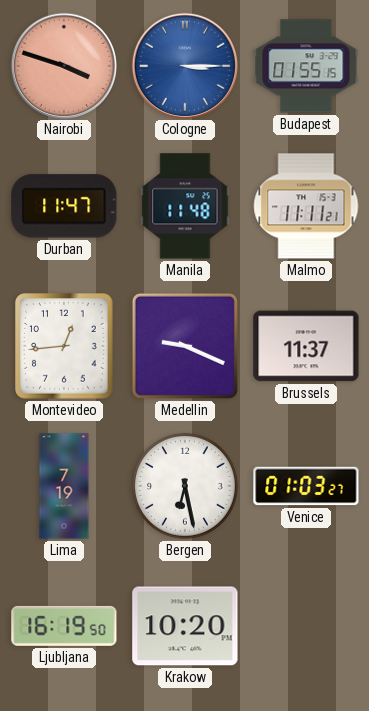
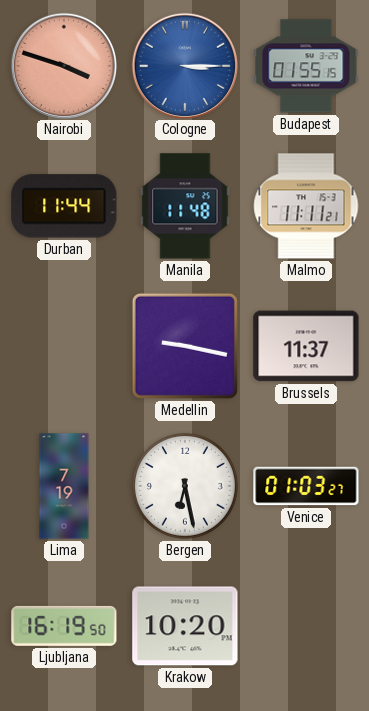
Durban: 11:47 -> 11:44
Montevideo: 12:44 -> none
Medellin: 9:19 -> 9:17
